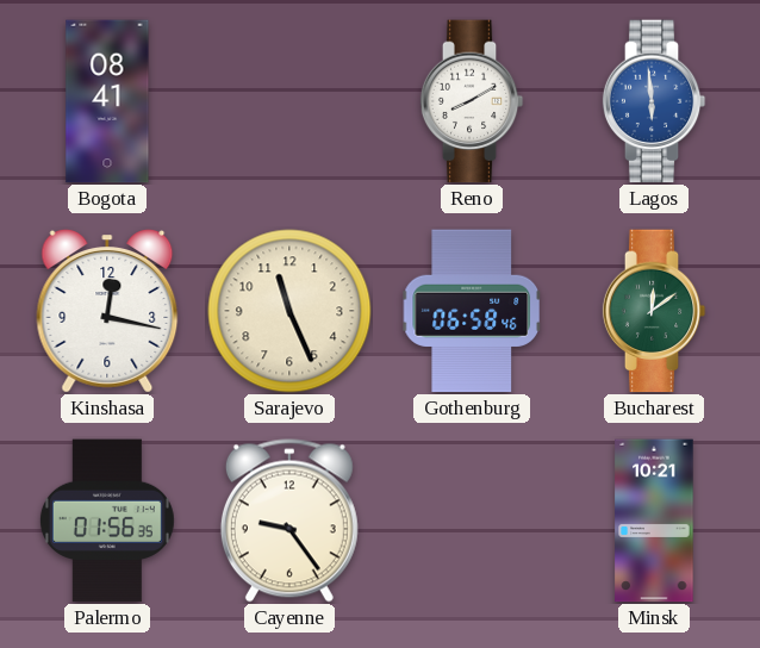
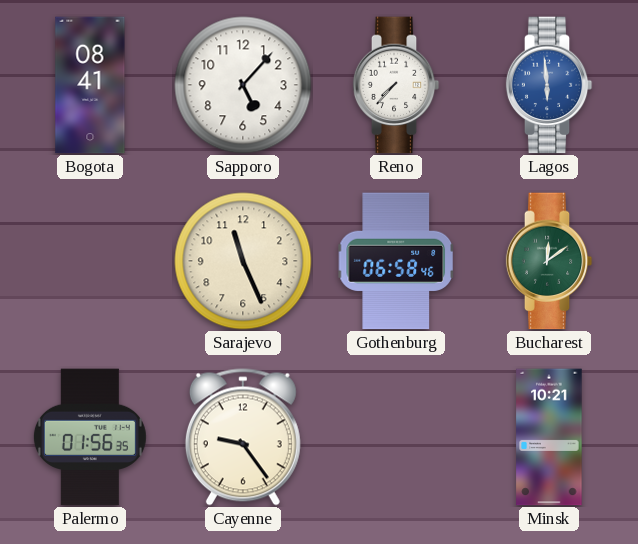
Sapporo: none -> 5:07
Reno: 8:10 -> 7:37
Kinshasa: 12:17 -> none
